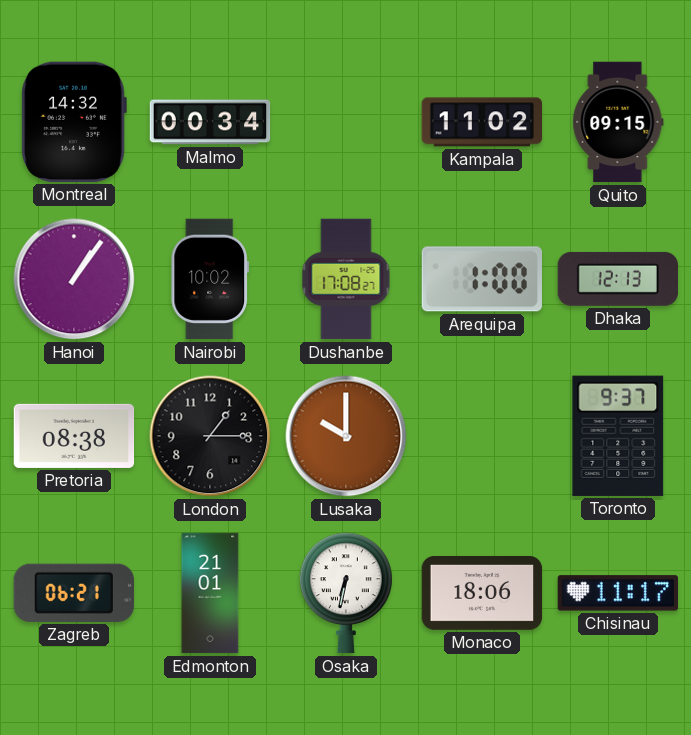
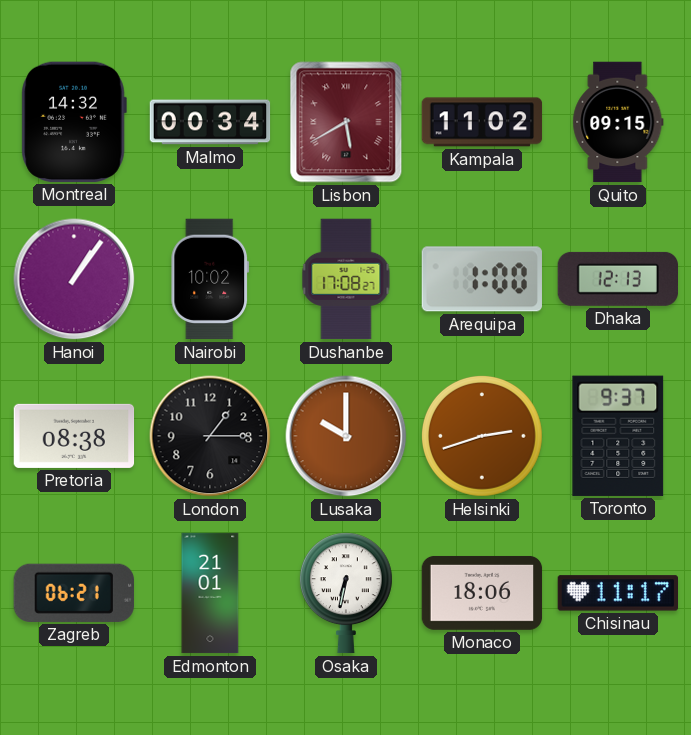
Lisbon: none -> 5:40
Helsinki: none -> 2:42
